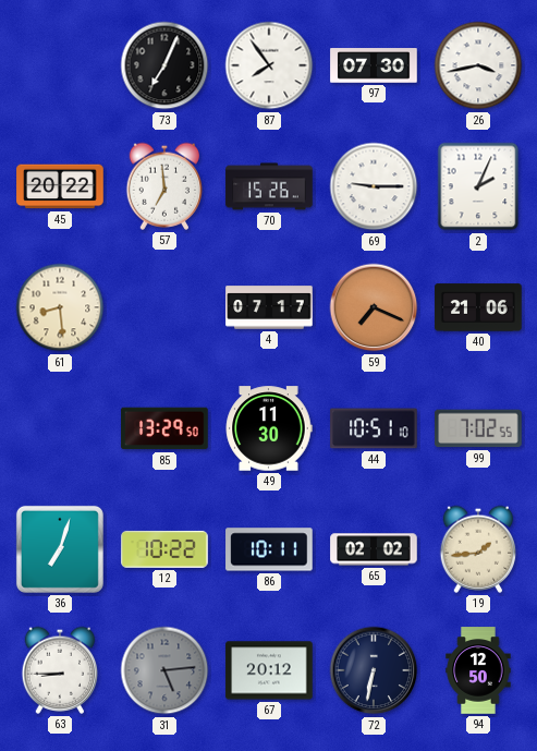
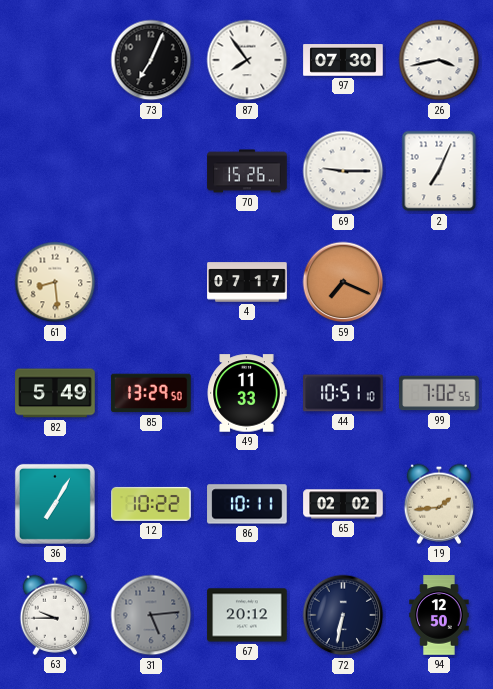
45: 20:22 -> none
57: 6:59 -> none
2: 2:04 -> 7:04
40: 21:06 -> none
82: none -> 5:49
49: 11:30 -> 11:33
36: 7:03 -> 7:05
63: 8:45 -> 9:45
